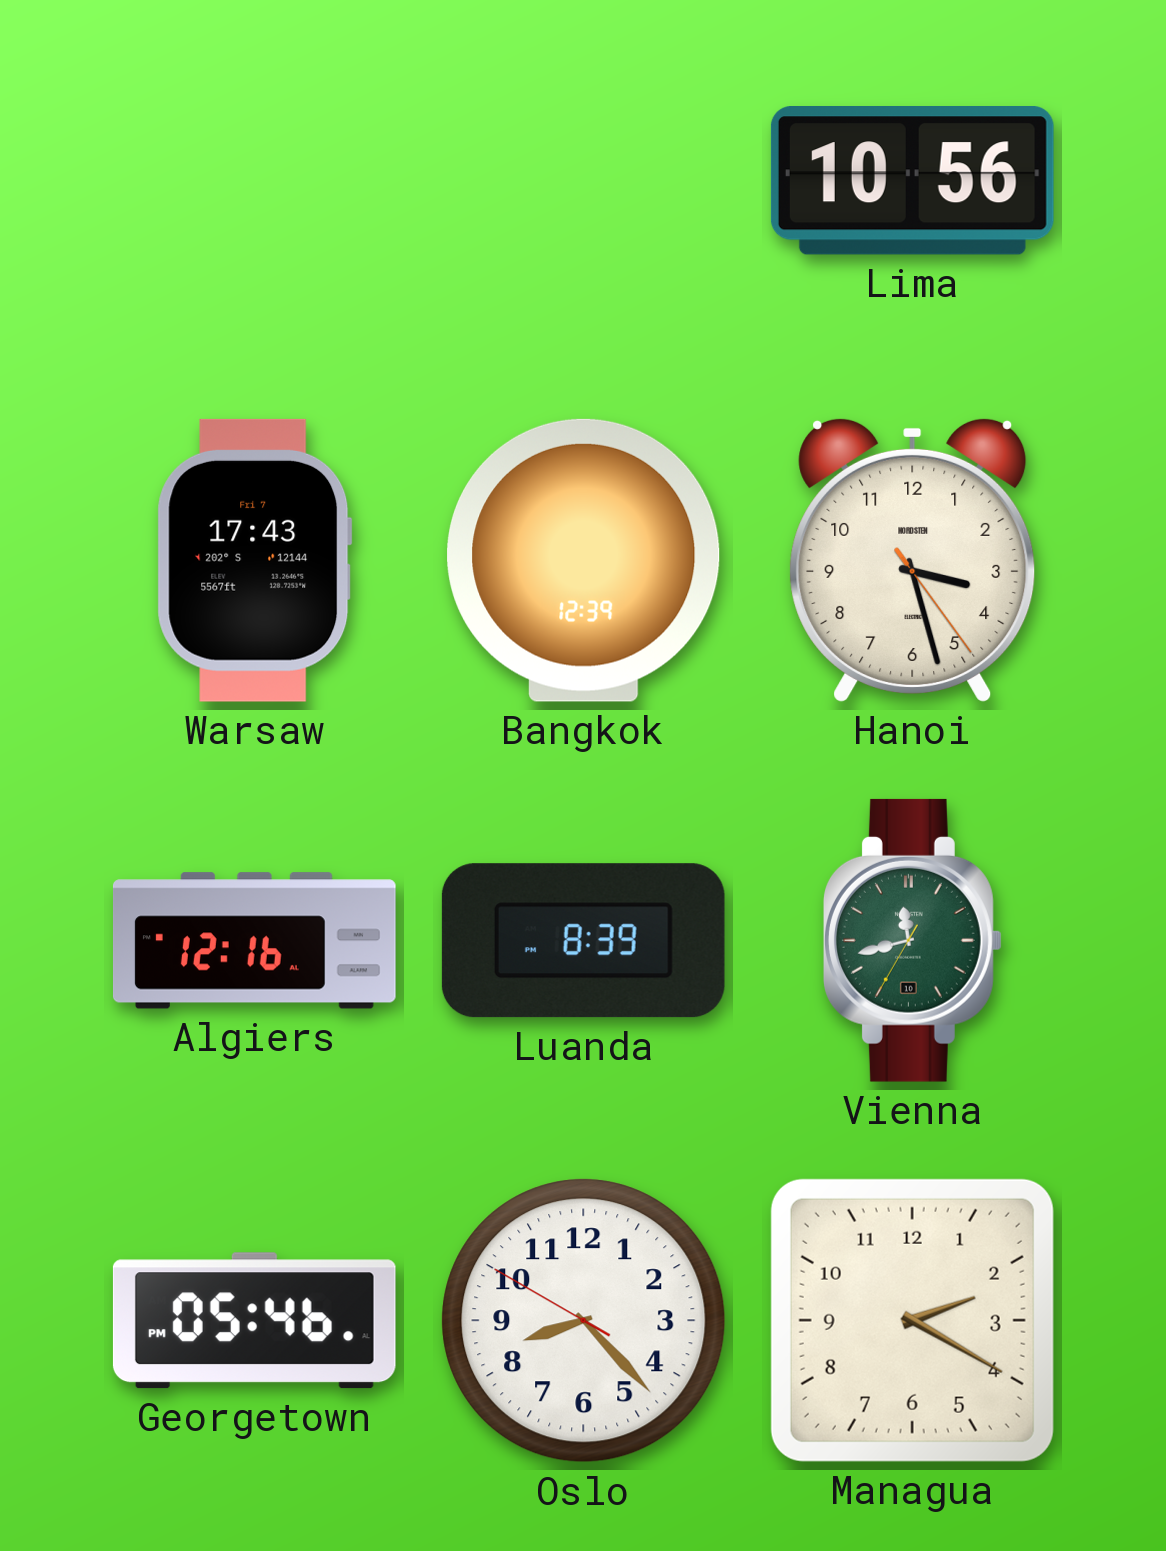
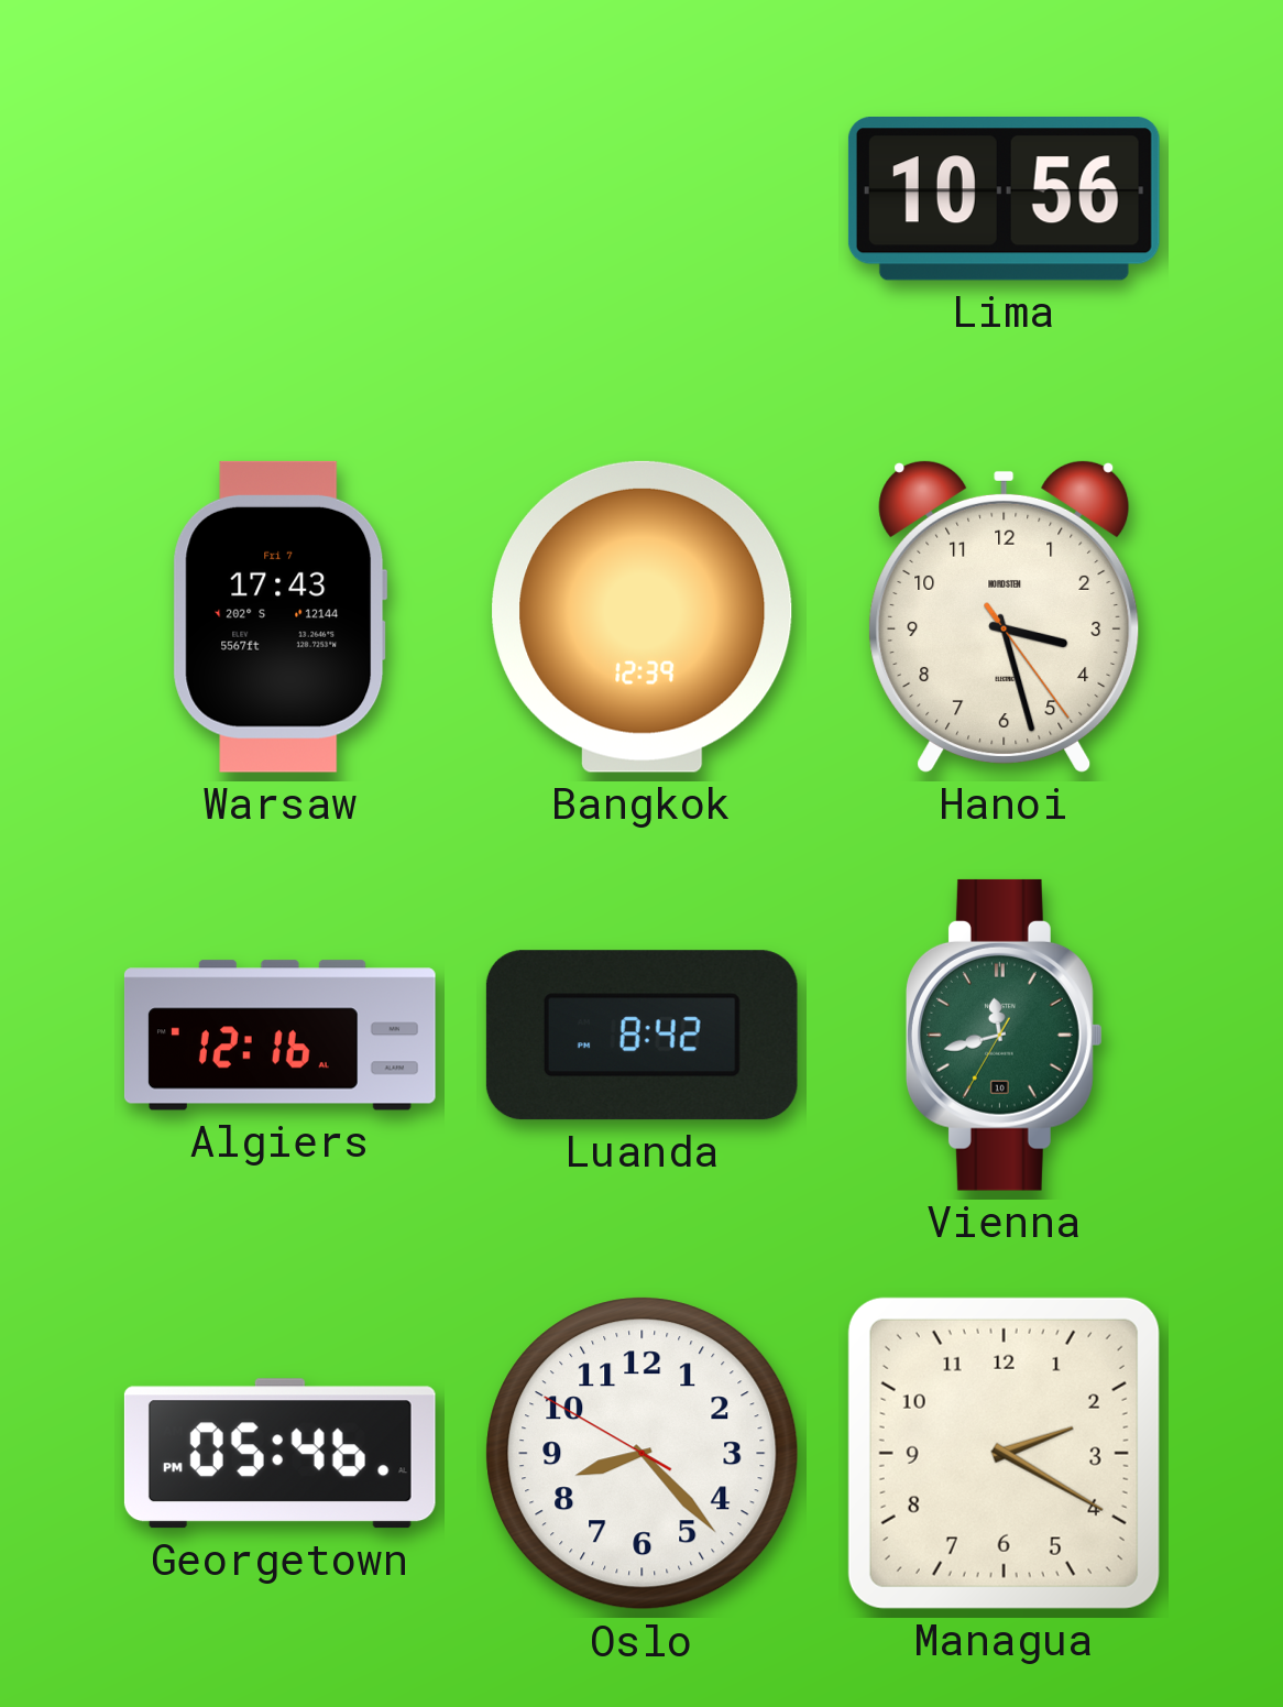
Luanda: 8:39 -> 8:42
